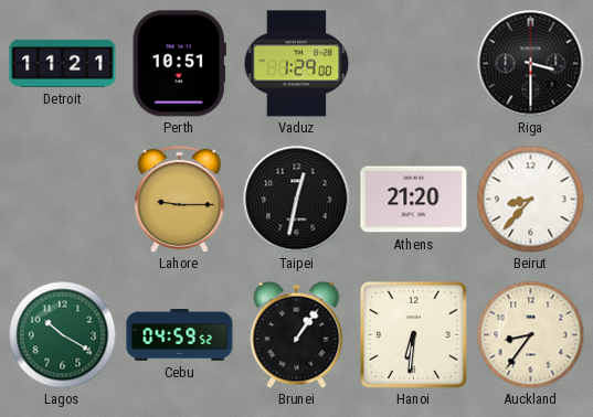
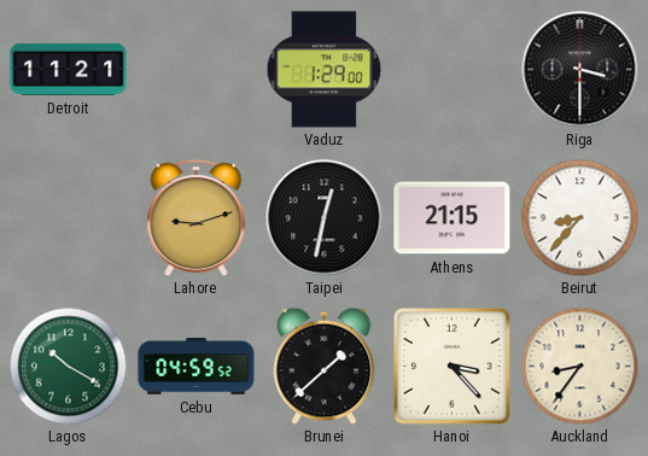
Perth: 10:51 -> none
Lahore: 9:15 -> 9:12
Athens: 21:20 -> 21:15
Brunei: 1:06 -> 1:38
Hanoi: 6:31 -> 3:23
